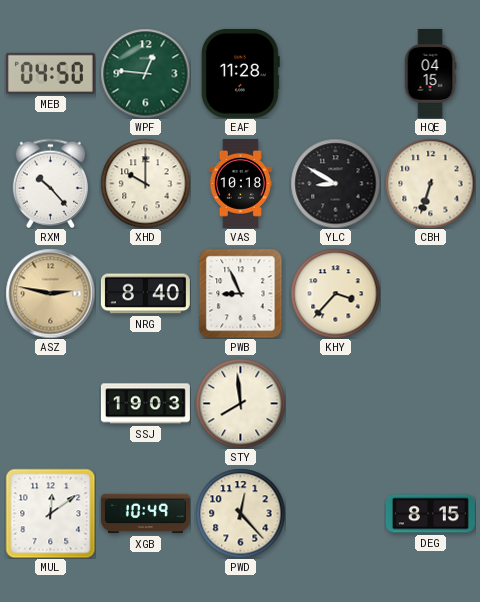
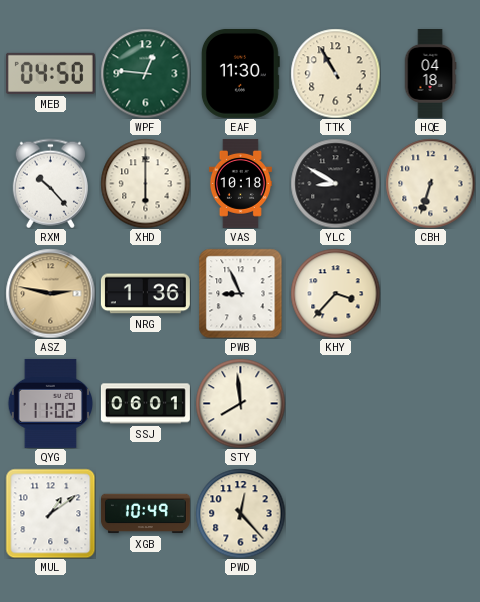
EAF: 11:28 -> 11:30
TTK: none -> 10:55
HQE: 04:15 -> 04:18
XHD: 10:00 -> 6:00
NRG: 8:40 -> 1:36
QYG: none -> 11:02
SSJ: 19:03 -> 06:01
MUL: 12:09 -> 1:09
DEG: 8:15 -> none
